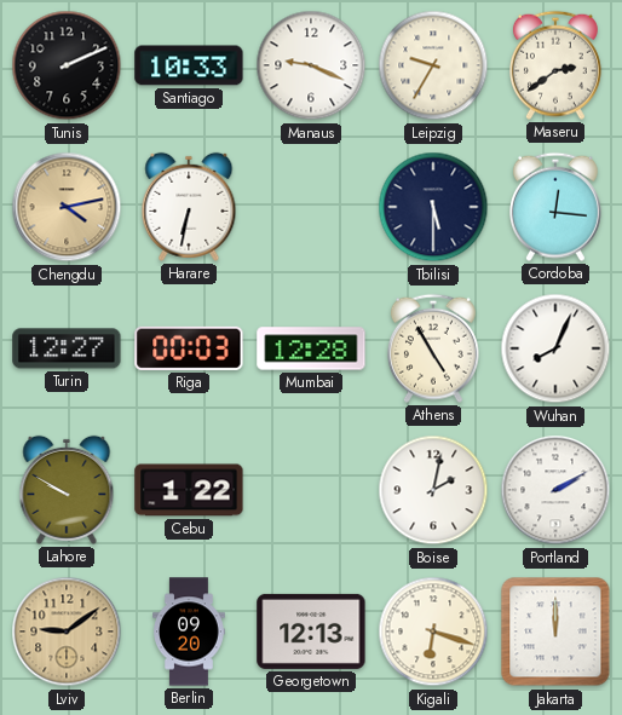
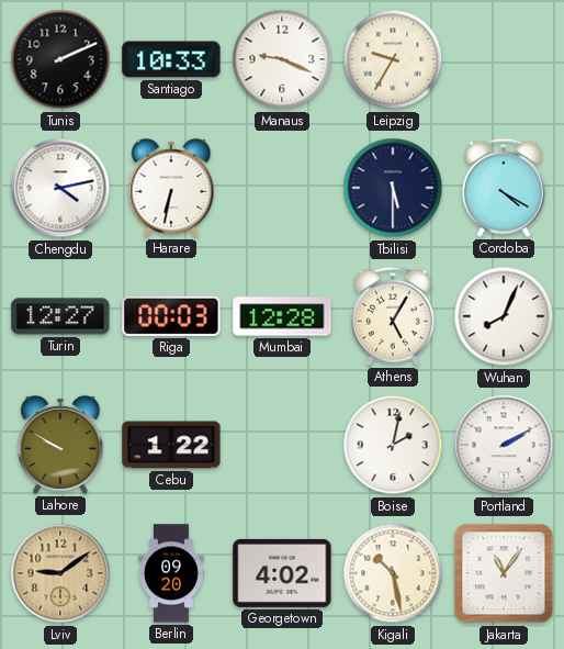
Maseru: 2:39 -> none
Chengdu dial: champagne -> white
Cordoba: 12:16 -> 4:20
Athens: 4:55 -> 5:05
Georgetown: 12:13 -> 4:02
Kigali: 6:18 -> 10:28
Jakarta: 12:00 -> 11:06
